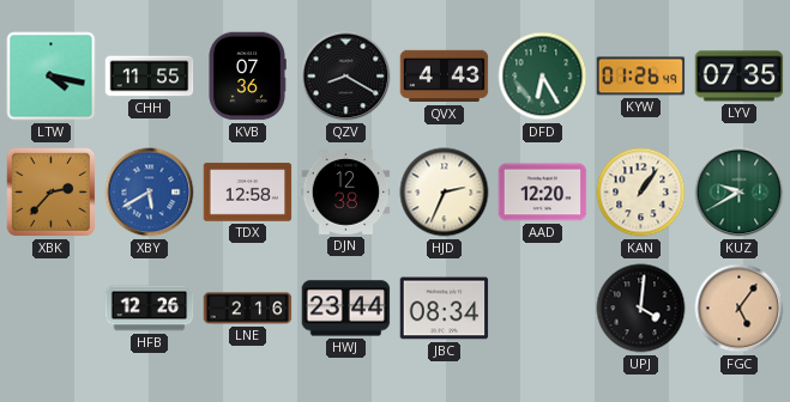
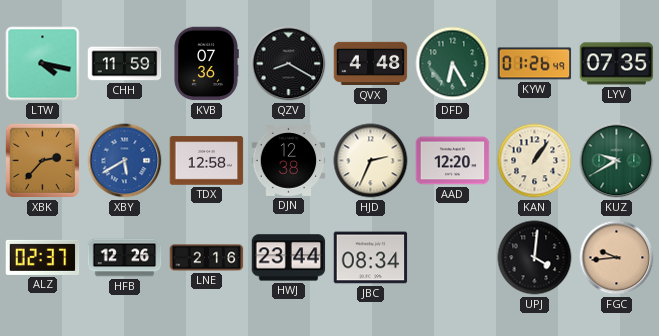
CHH: 11:55 -> 11:59
QVX: 4:43 -> 4:48
ALZ: none -> 02:37
FGC: 5:06 -> 9:44
